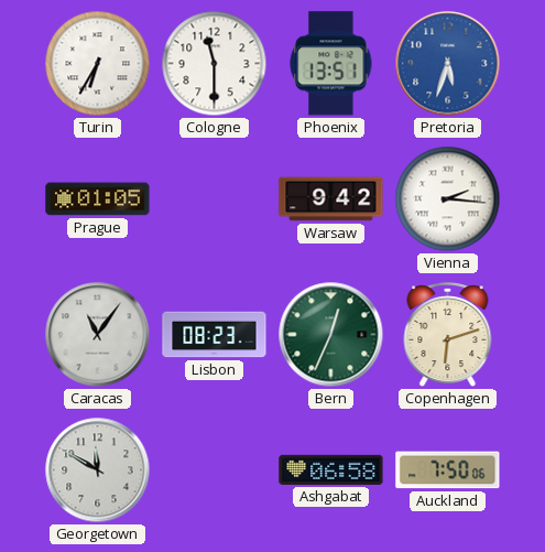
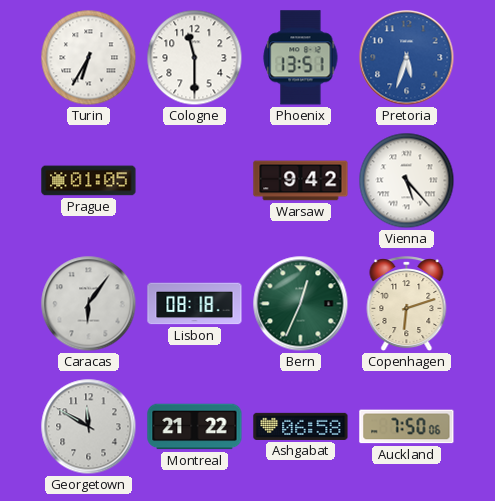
Vienna: 2:16 -> 5:23
Caracas: 11:06 -> 6:06
Lisbon: 08:23 -> 08:18
Montreal: none -> 21:22
